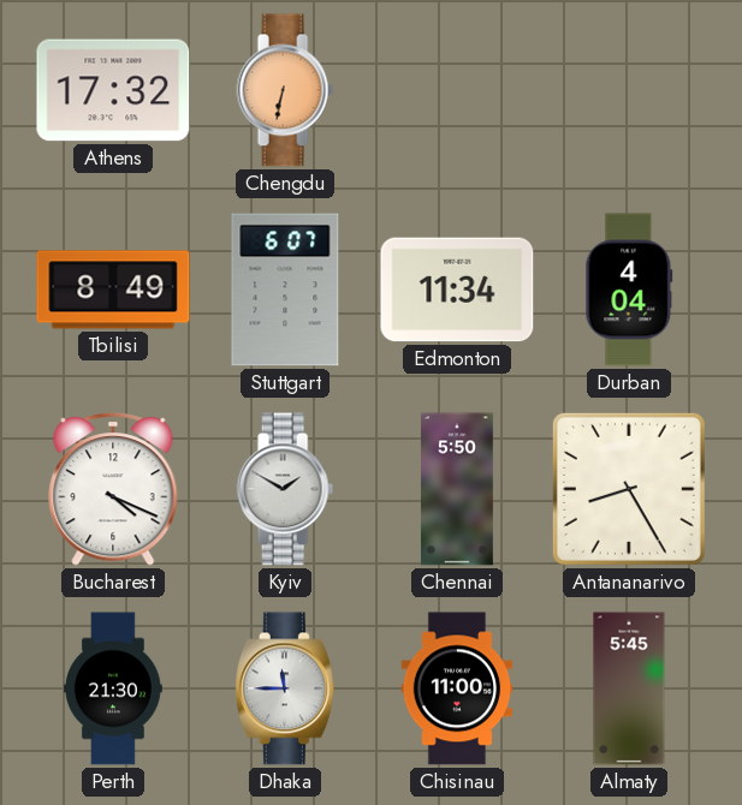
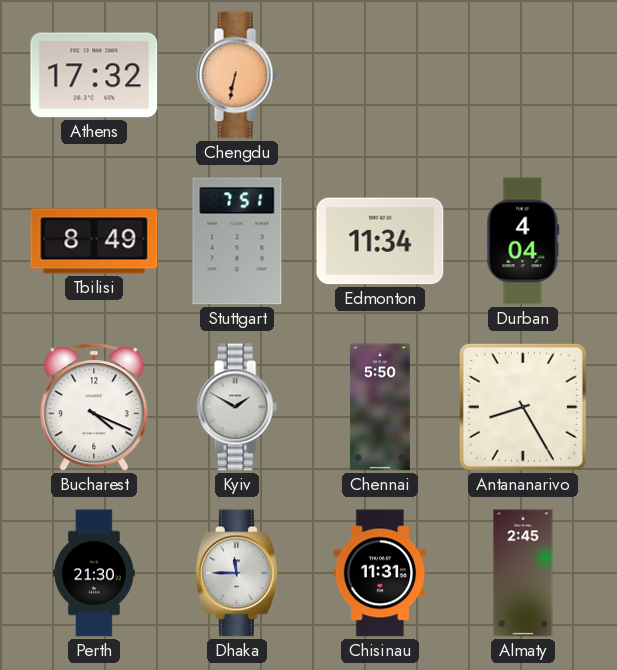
Stuttgart: 6:07 -> 7:51
Chisinau: 11:00 -> 11:31
Almaty: 5:45 -> 2:45
